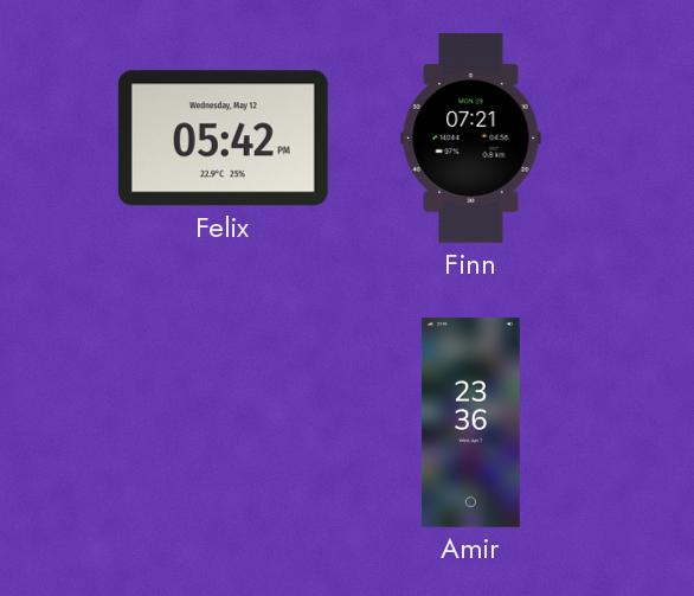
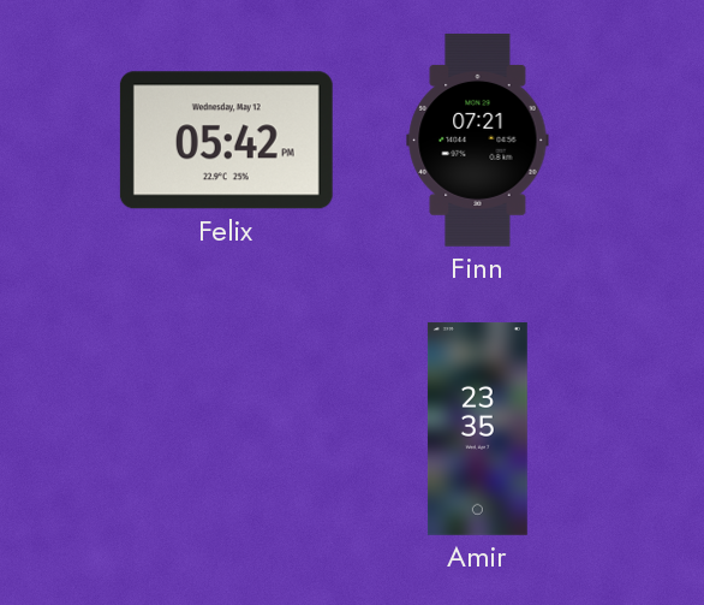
Amir: 23:36 -> 23:35
